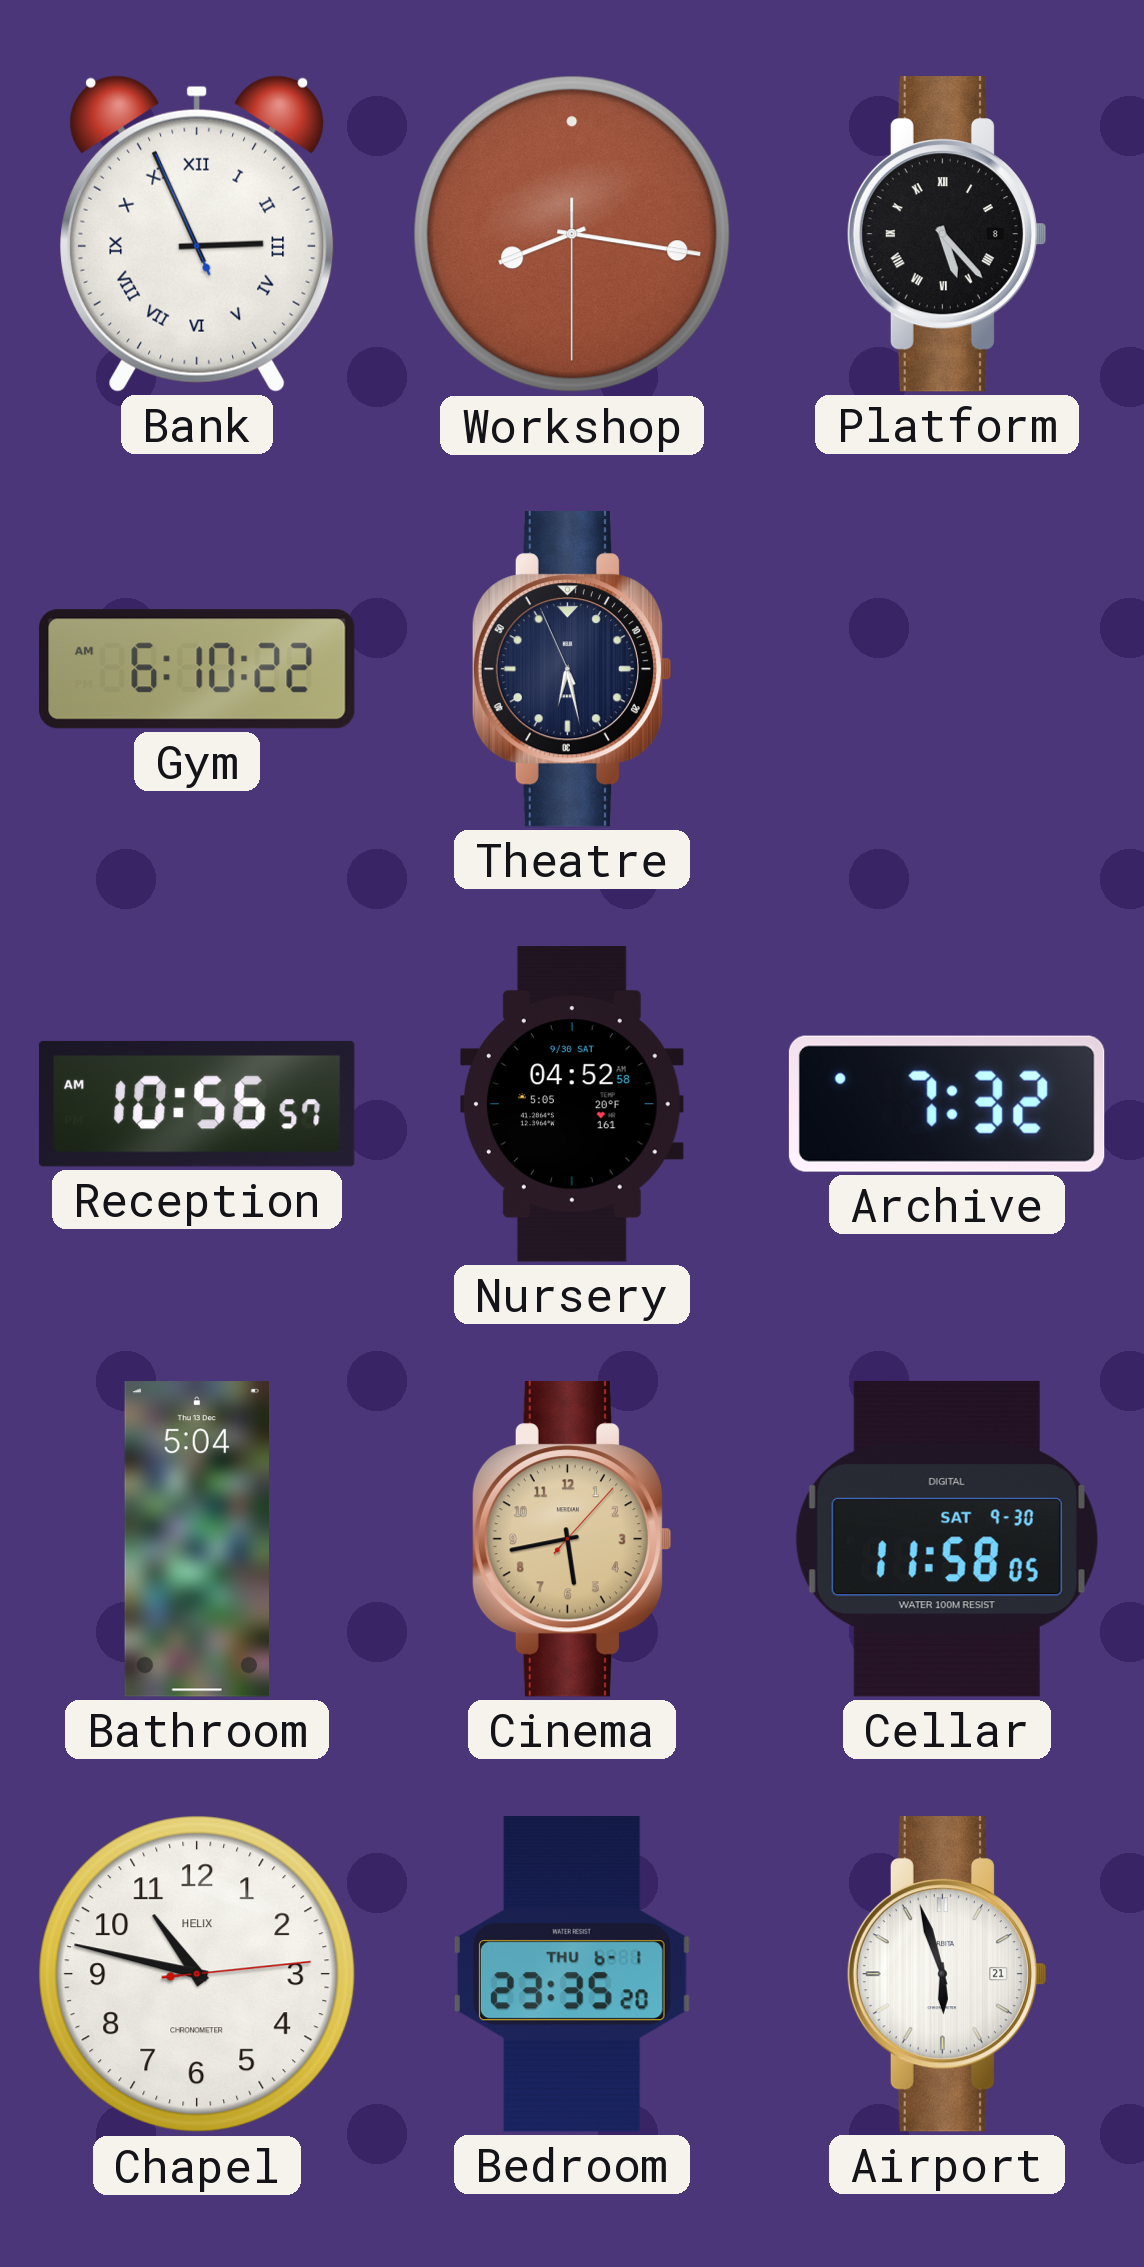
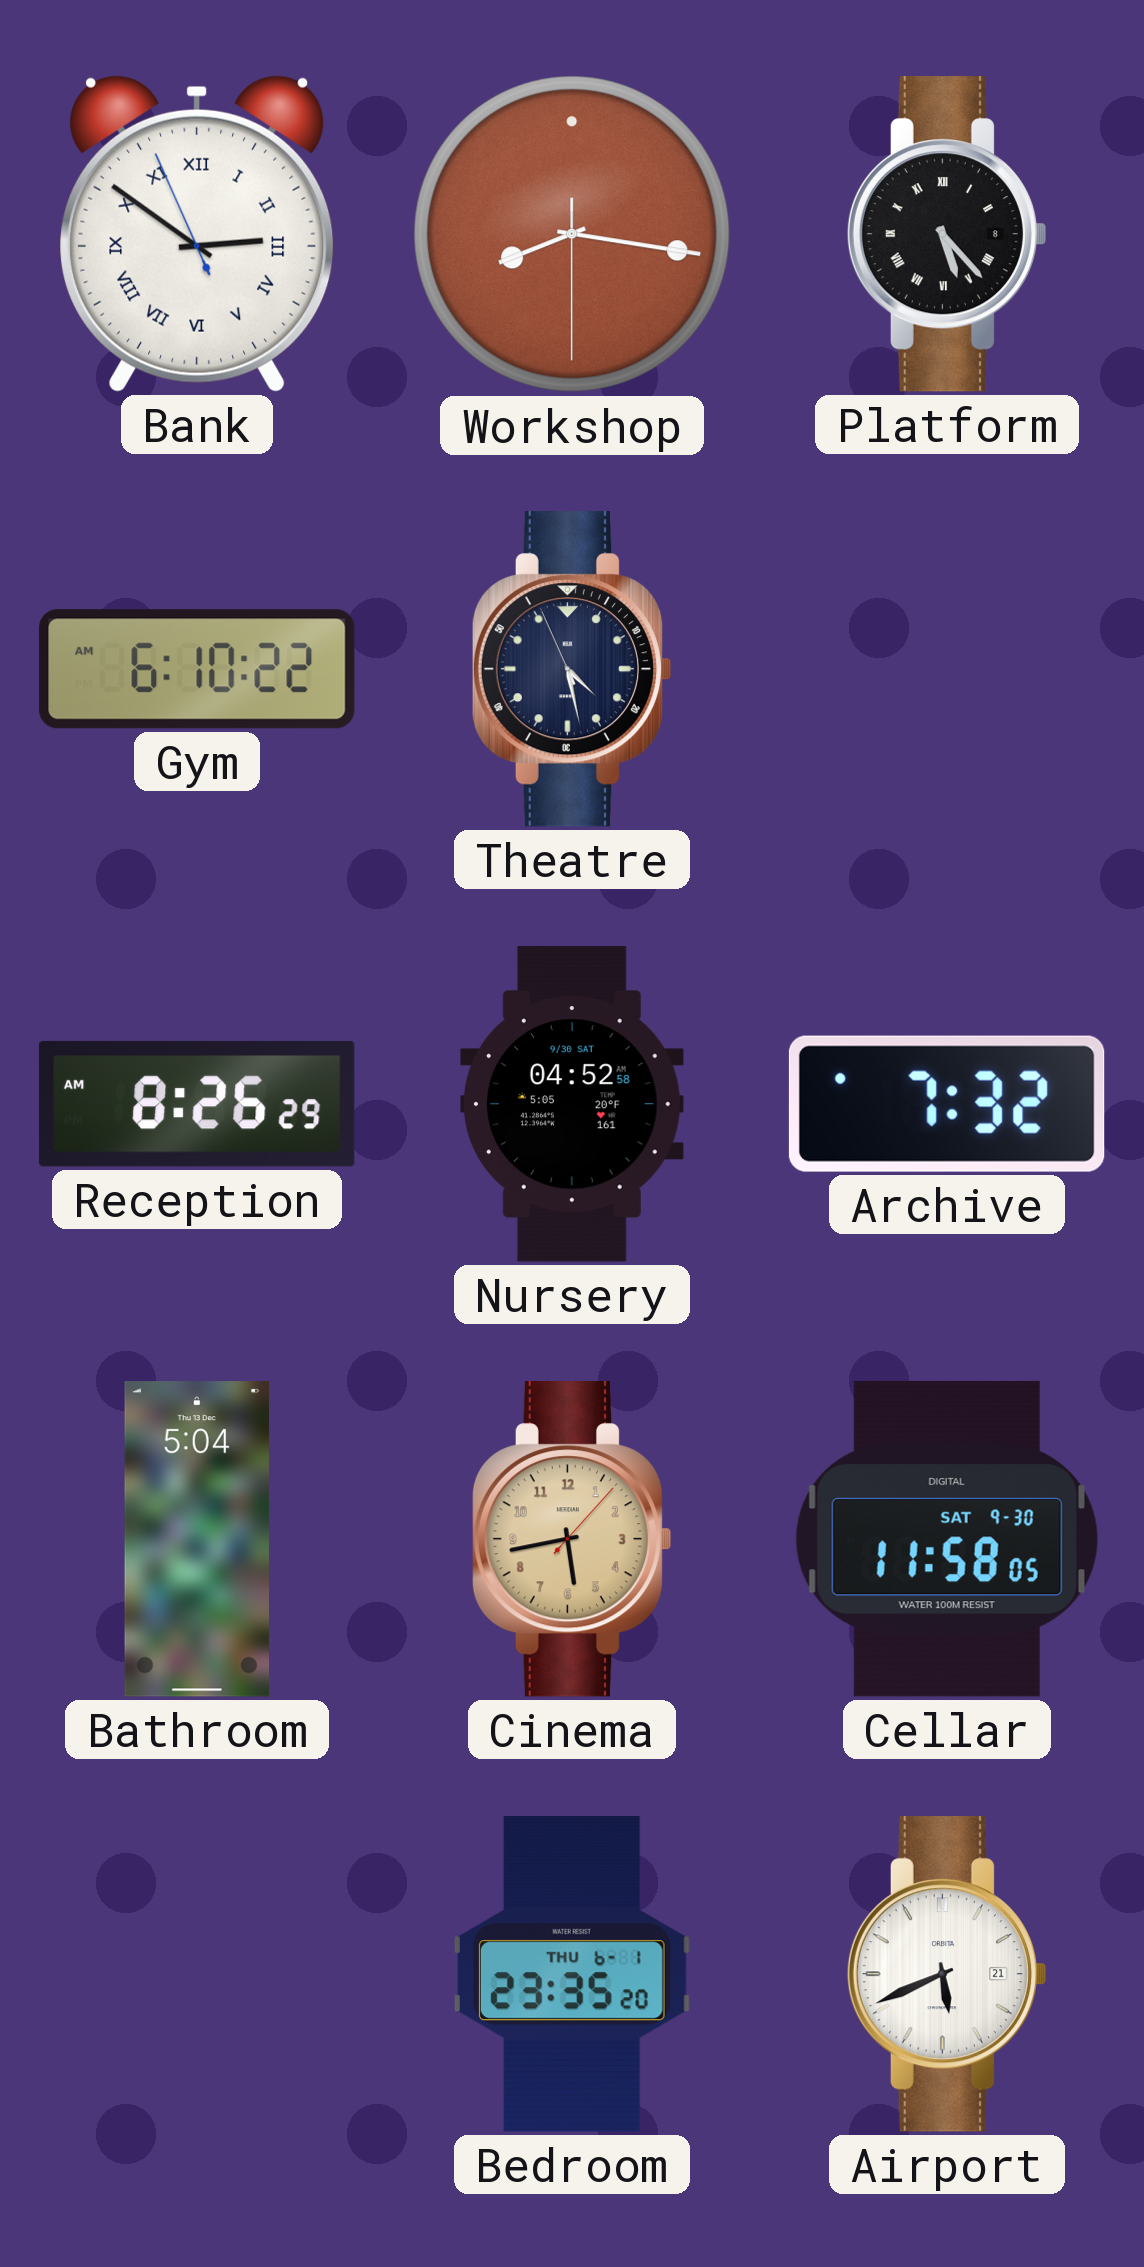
Bank: 2:55 -> 2:50
Theatre: 6:27 -> 4:27
Reception: 10:56 -> 8:26
Chapel: 10:47 -> none
Airport: 5:57 -> 5:41
